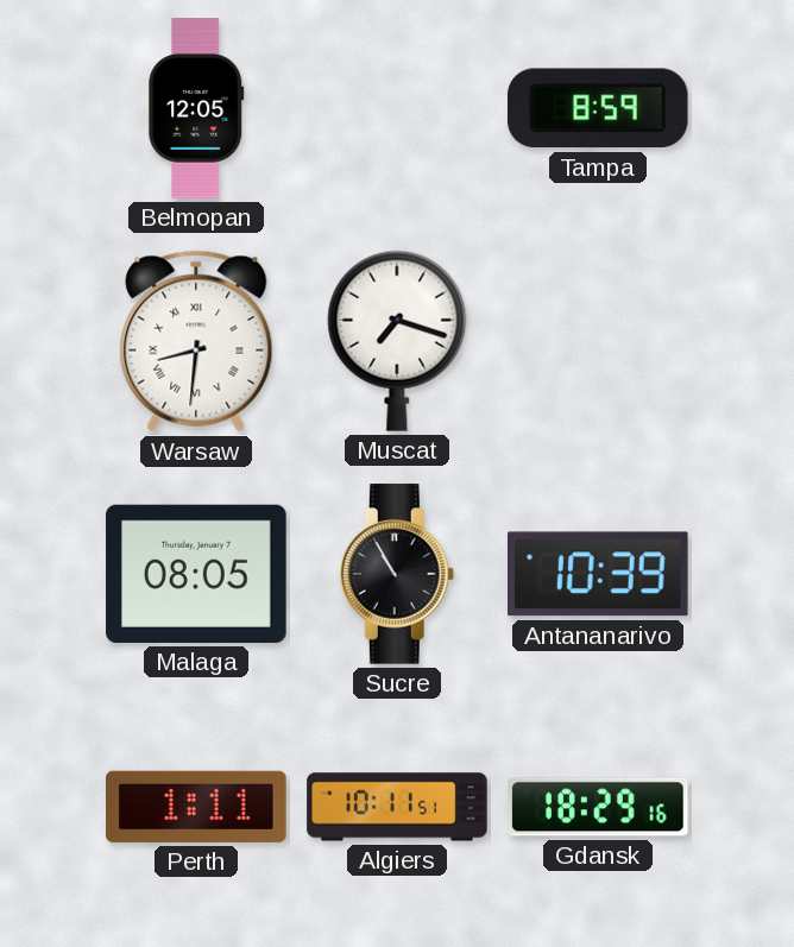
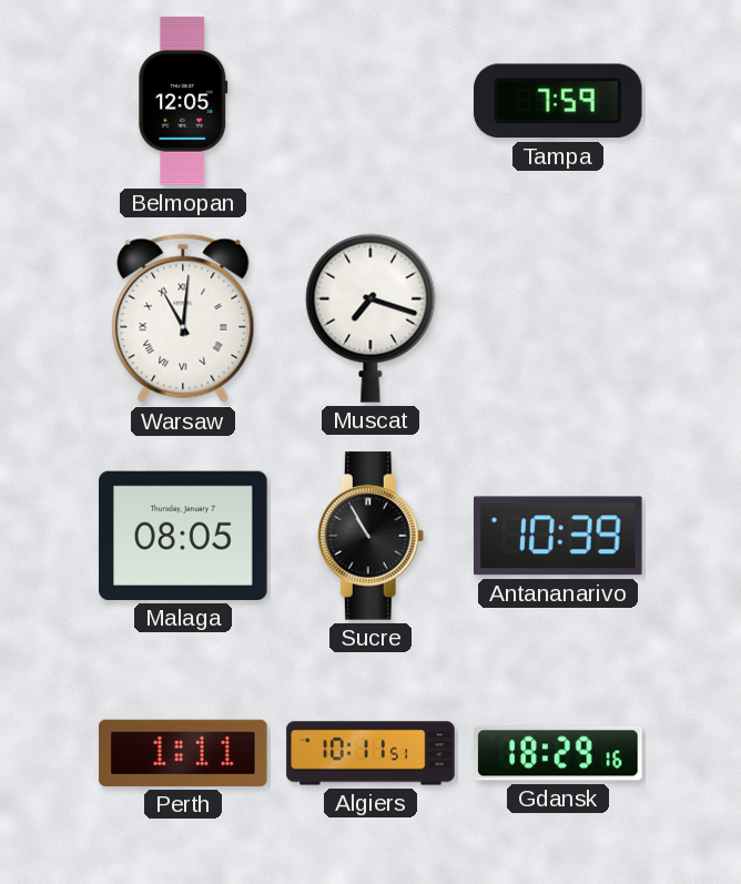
Tampa: 8:59 -> 7:59
Warsaw: 8:31 -> 11:01
